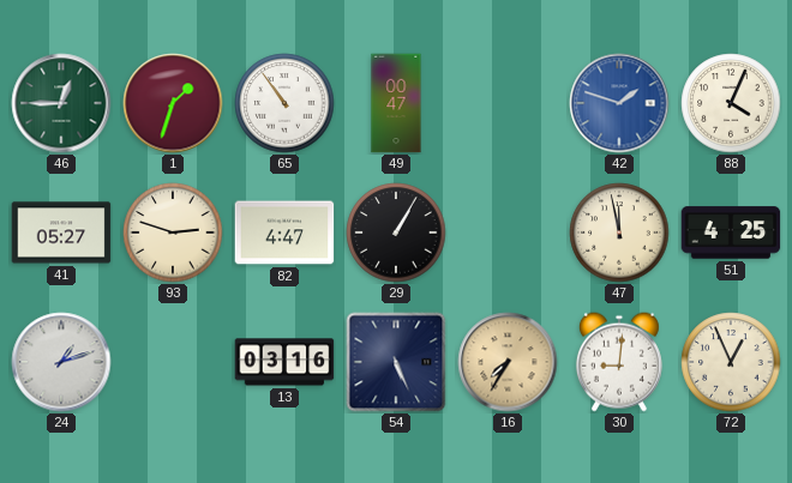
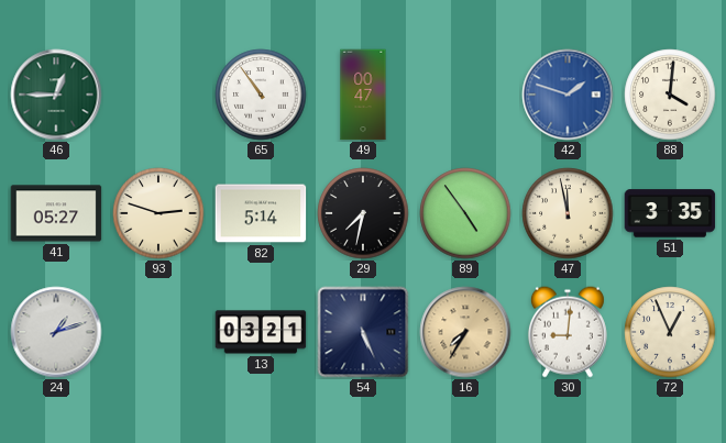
1: 1:33 -> none
88: 4:04 -> 4:01
82: 4:47 -> 5:14
29: 1:05 -> 7:32
89: none -> 4:54
51: 4:25 -> 3:35
13: 03:16 -> 03:21
